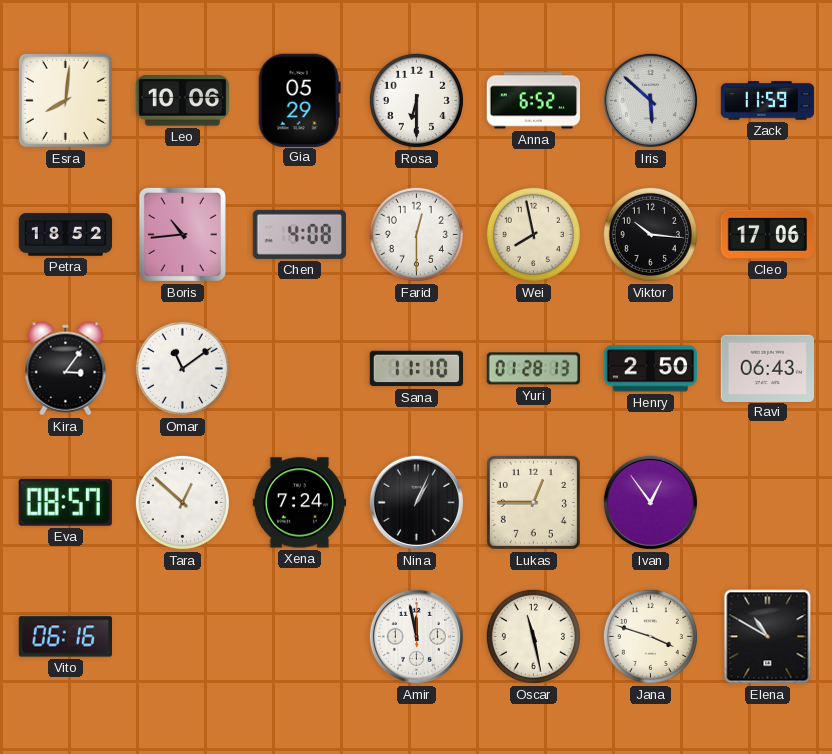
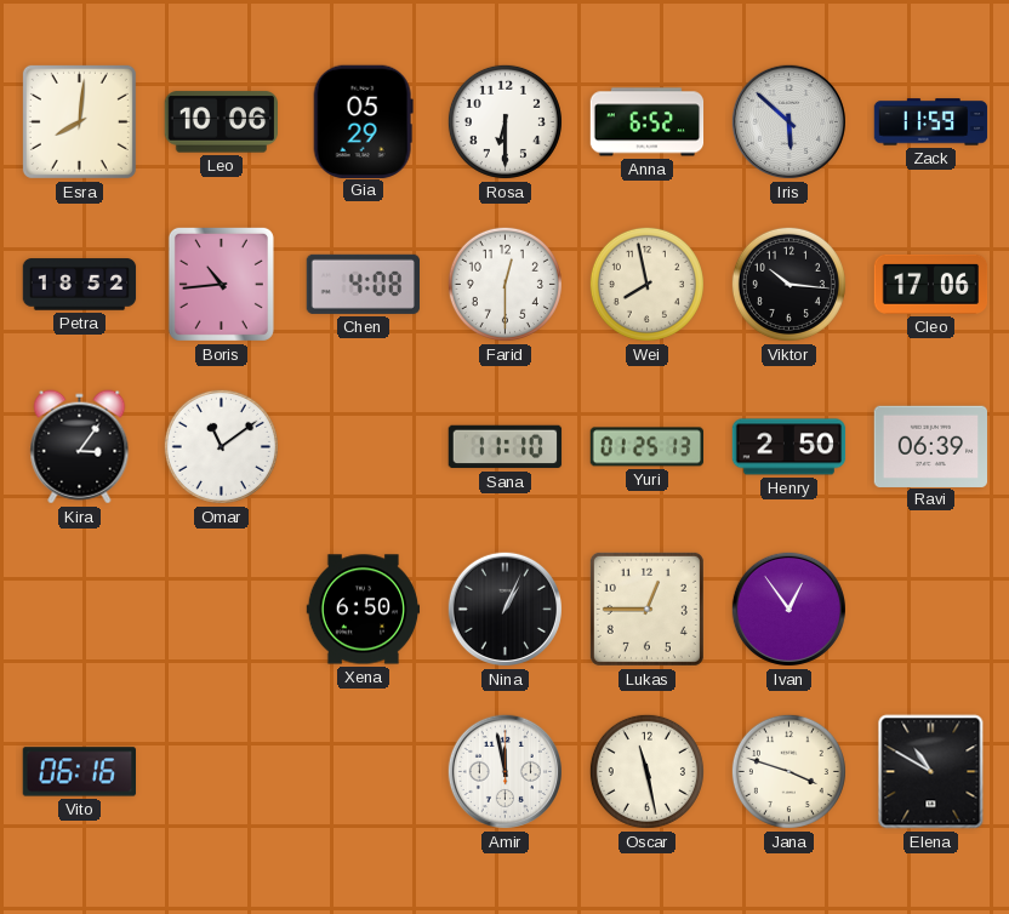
Yuri: 01:28 -> 01:25
Ravi: 06:43 -> 06:39
Eva: 08:57 -> none
Tara: 12:52 -> none
Xena: 7:24 -> 6:50
